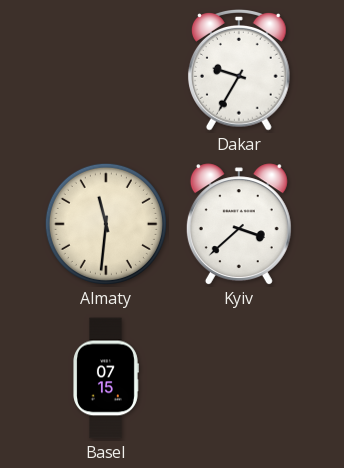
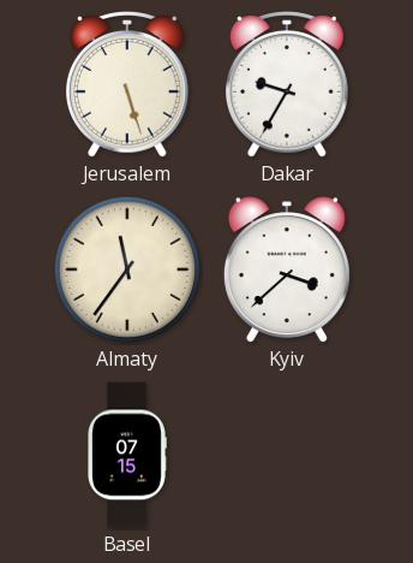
Jerusalem: none -> 5:27
Almaty: 11:31 -> 11:36
